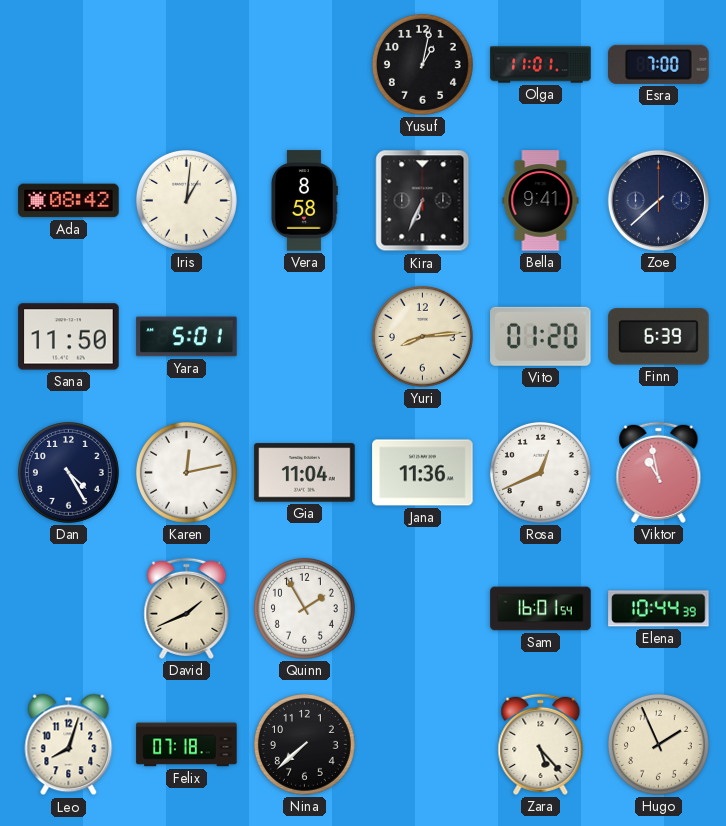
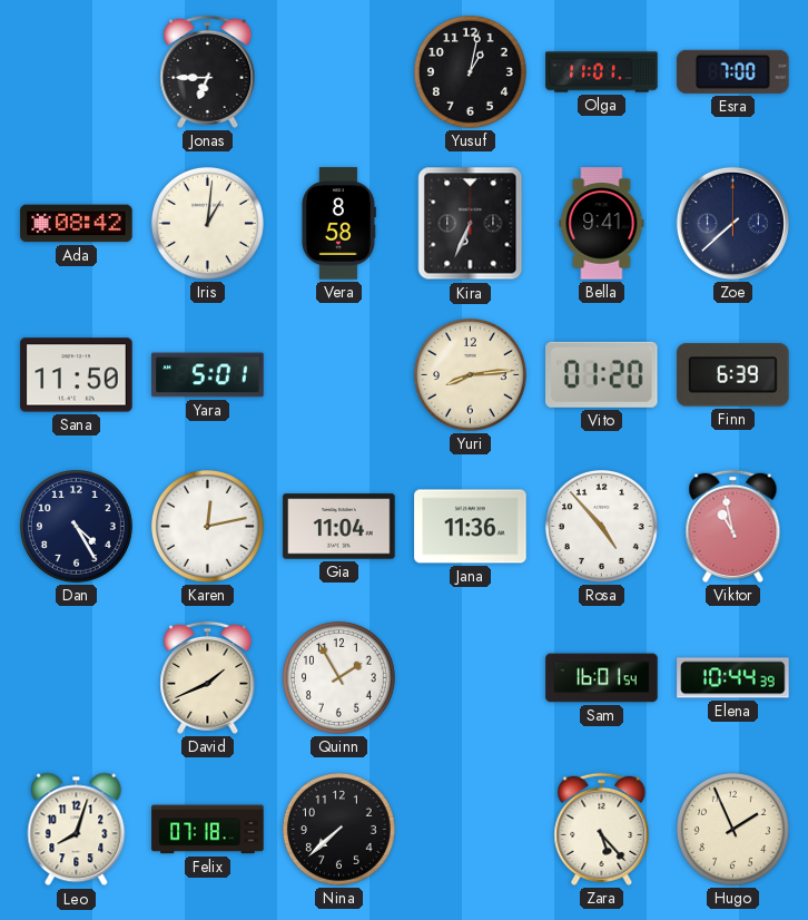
Jonas: none -> 6:45
Rosa: 12:41 -> 4:53
